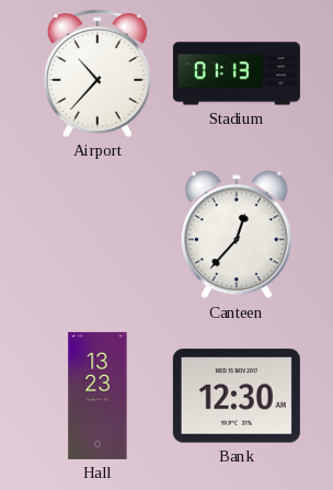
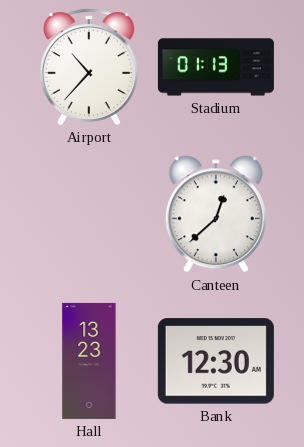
Canteen: 12:37 -> 12:38
